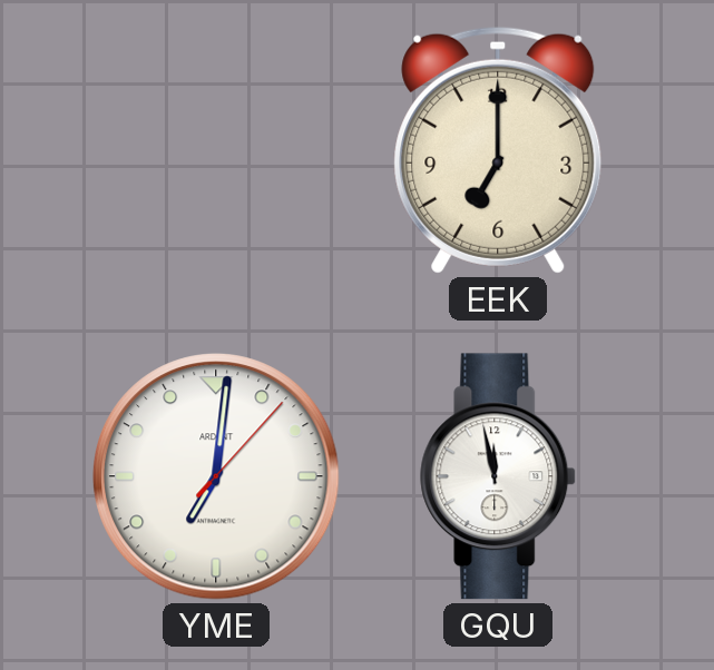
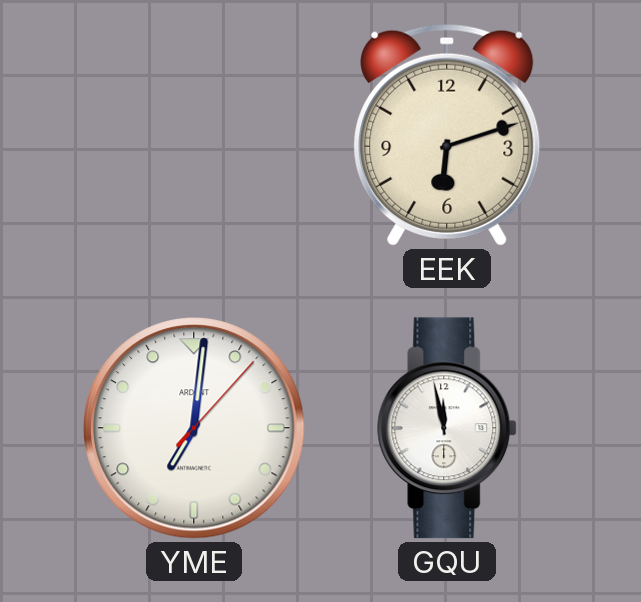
EEK: 7:00 -> 6:12
